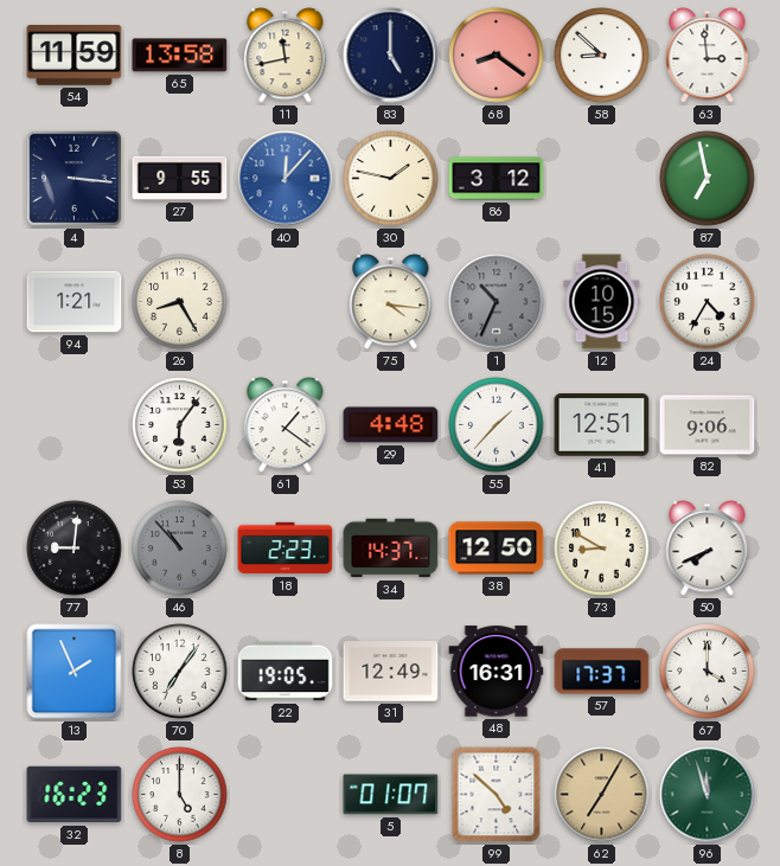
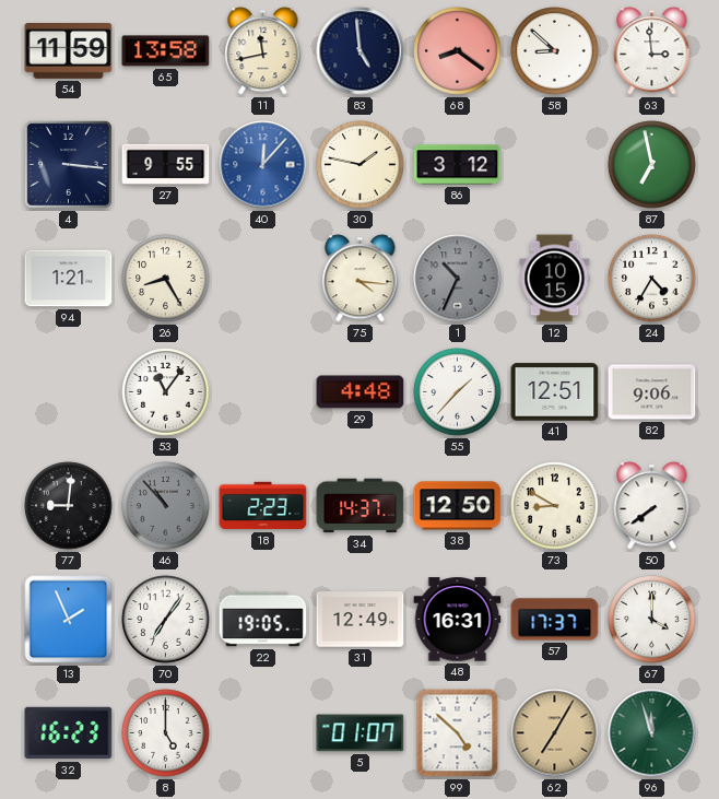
83: 5:00 -> 4:59
53: 6:06 -> 11:06
61: 1:21 -> none
50: 7:41 -> 7:39
